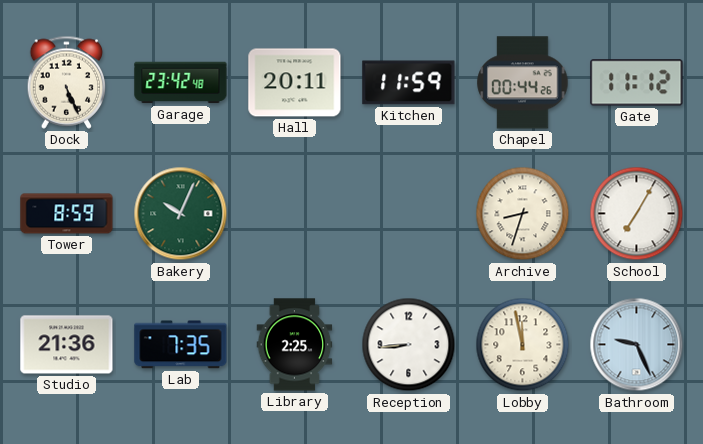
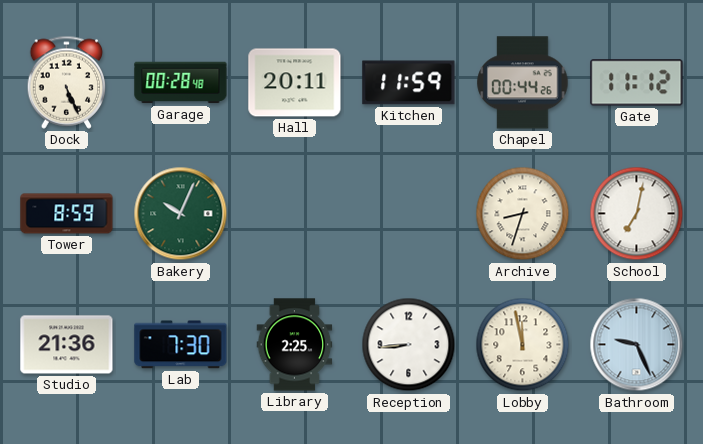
Garage: 23:42 -> 00:28
School: 7:05 -> 7:02
Lab: 7:35 -> 7:30
